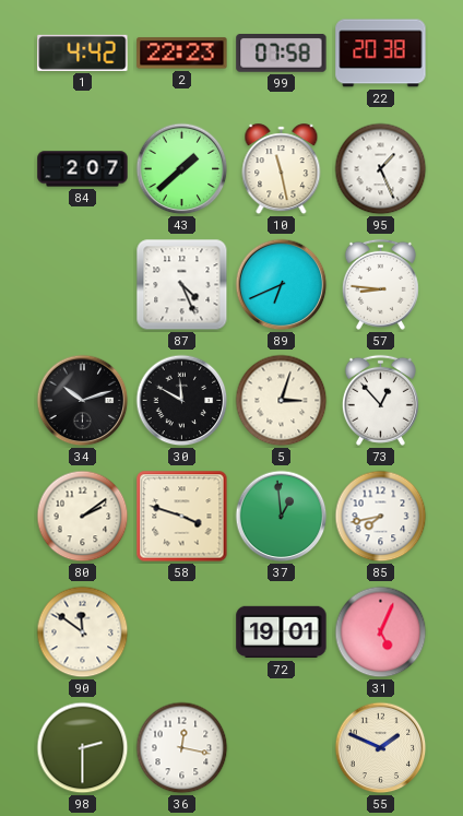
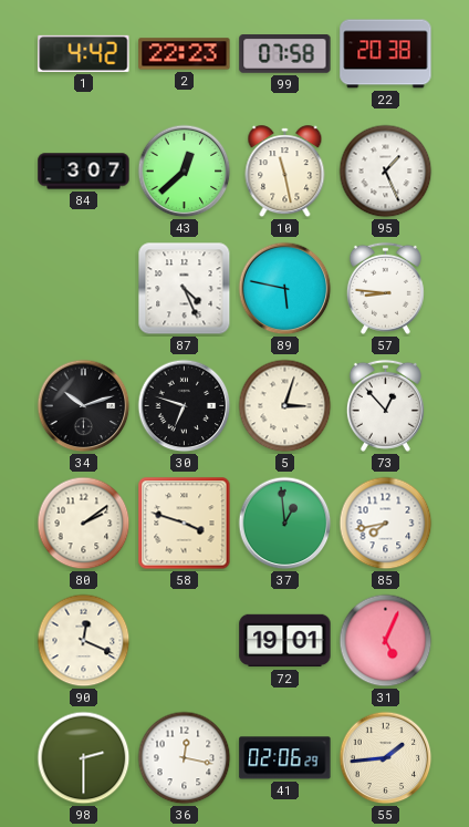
84: 2:07 -> 3:07
43: 1:38 -> 12:38
89: 6:41 -> 5:47
30: 11:50 -> 6:48
90: 11:51 -> 12:19
41: none -> 02:06
55: 1:49 -> 1:44
